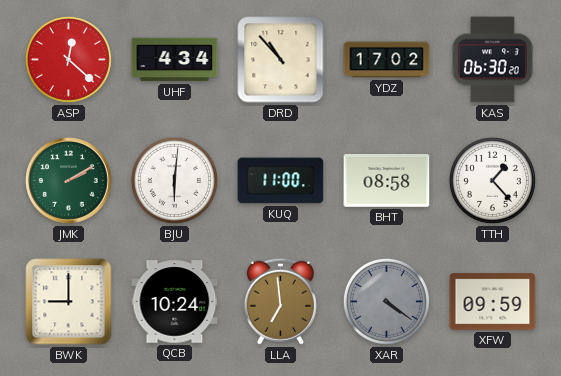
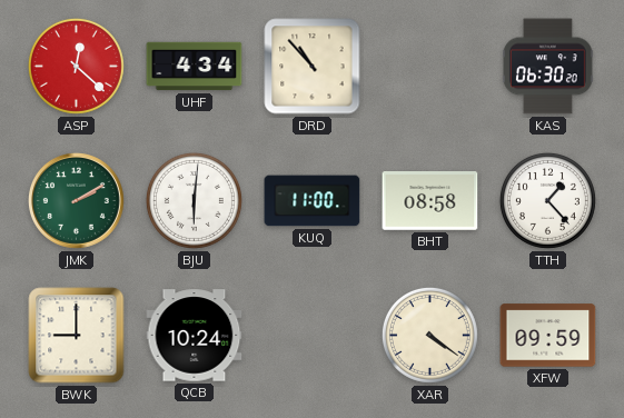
YDZ: 17:02 -> none
LLA: 6:59 -> none
XAR dial: grey -> cream
